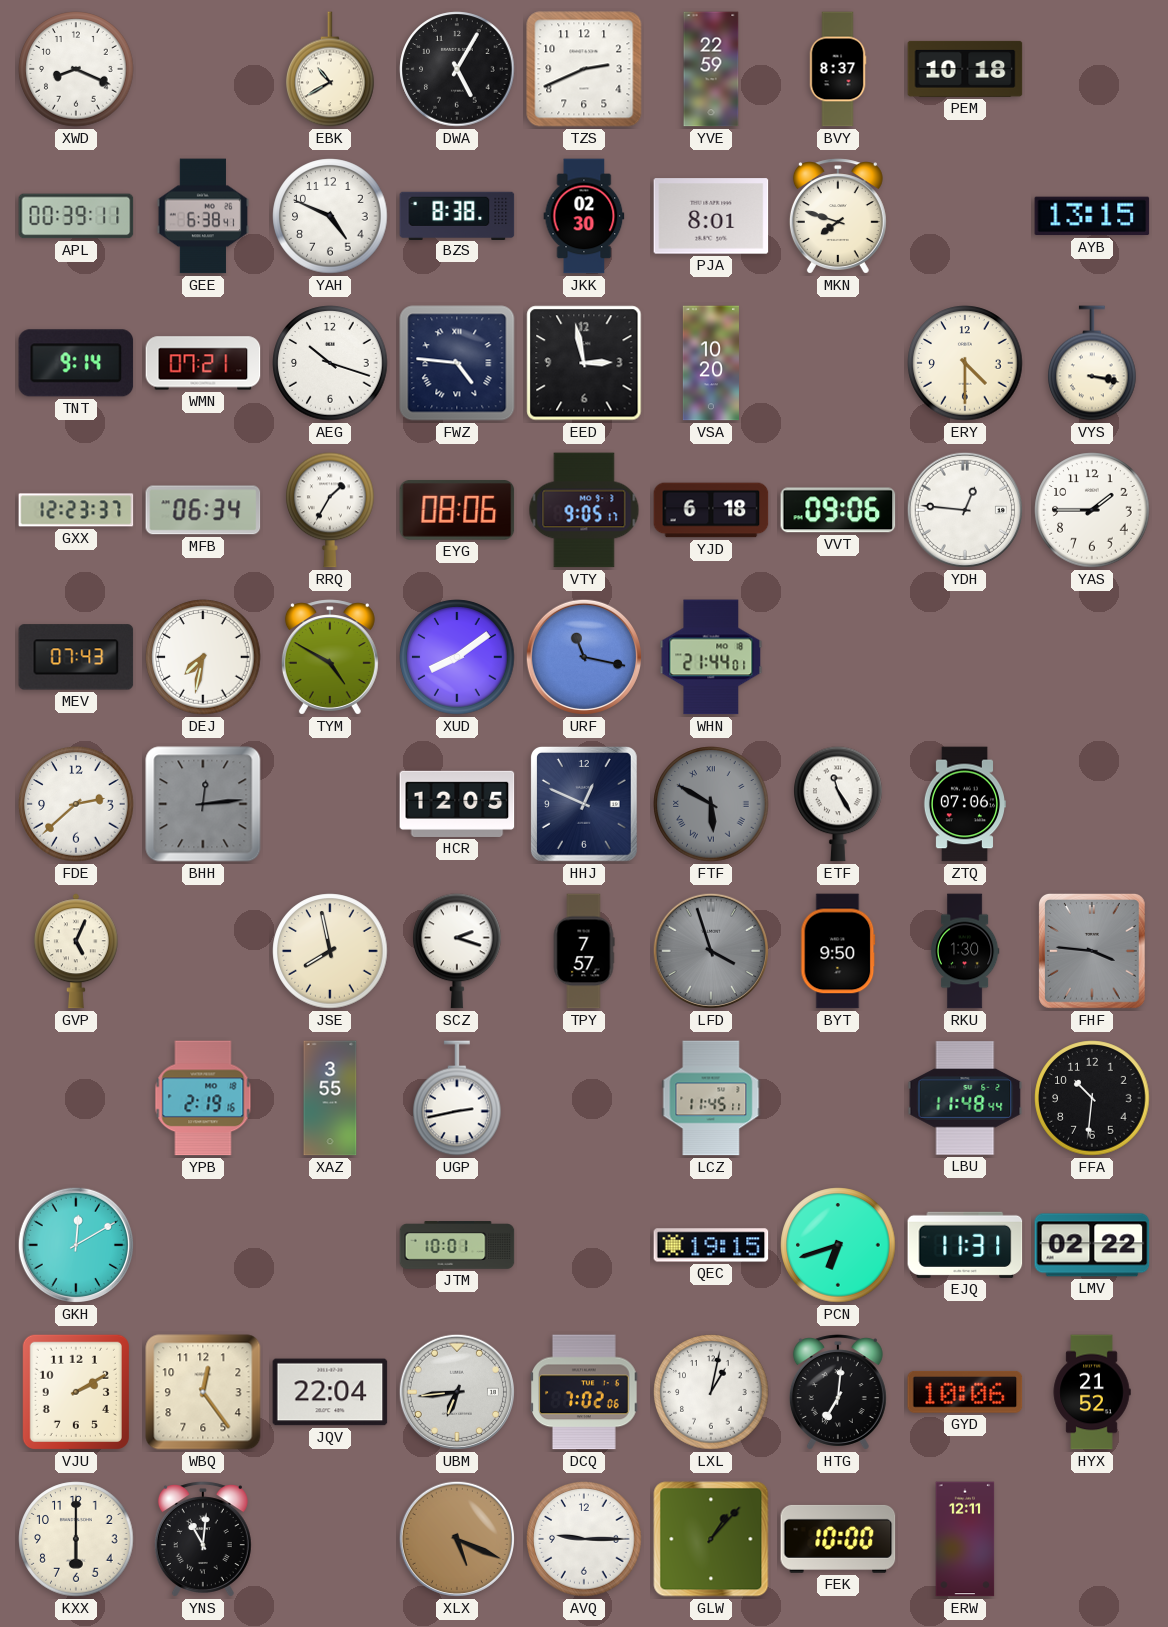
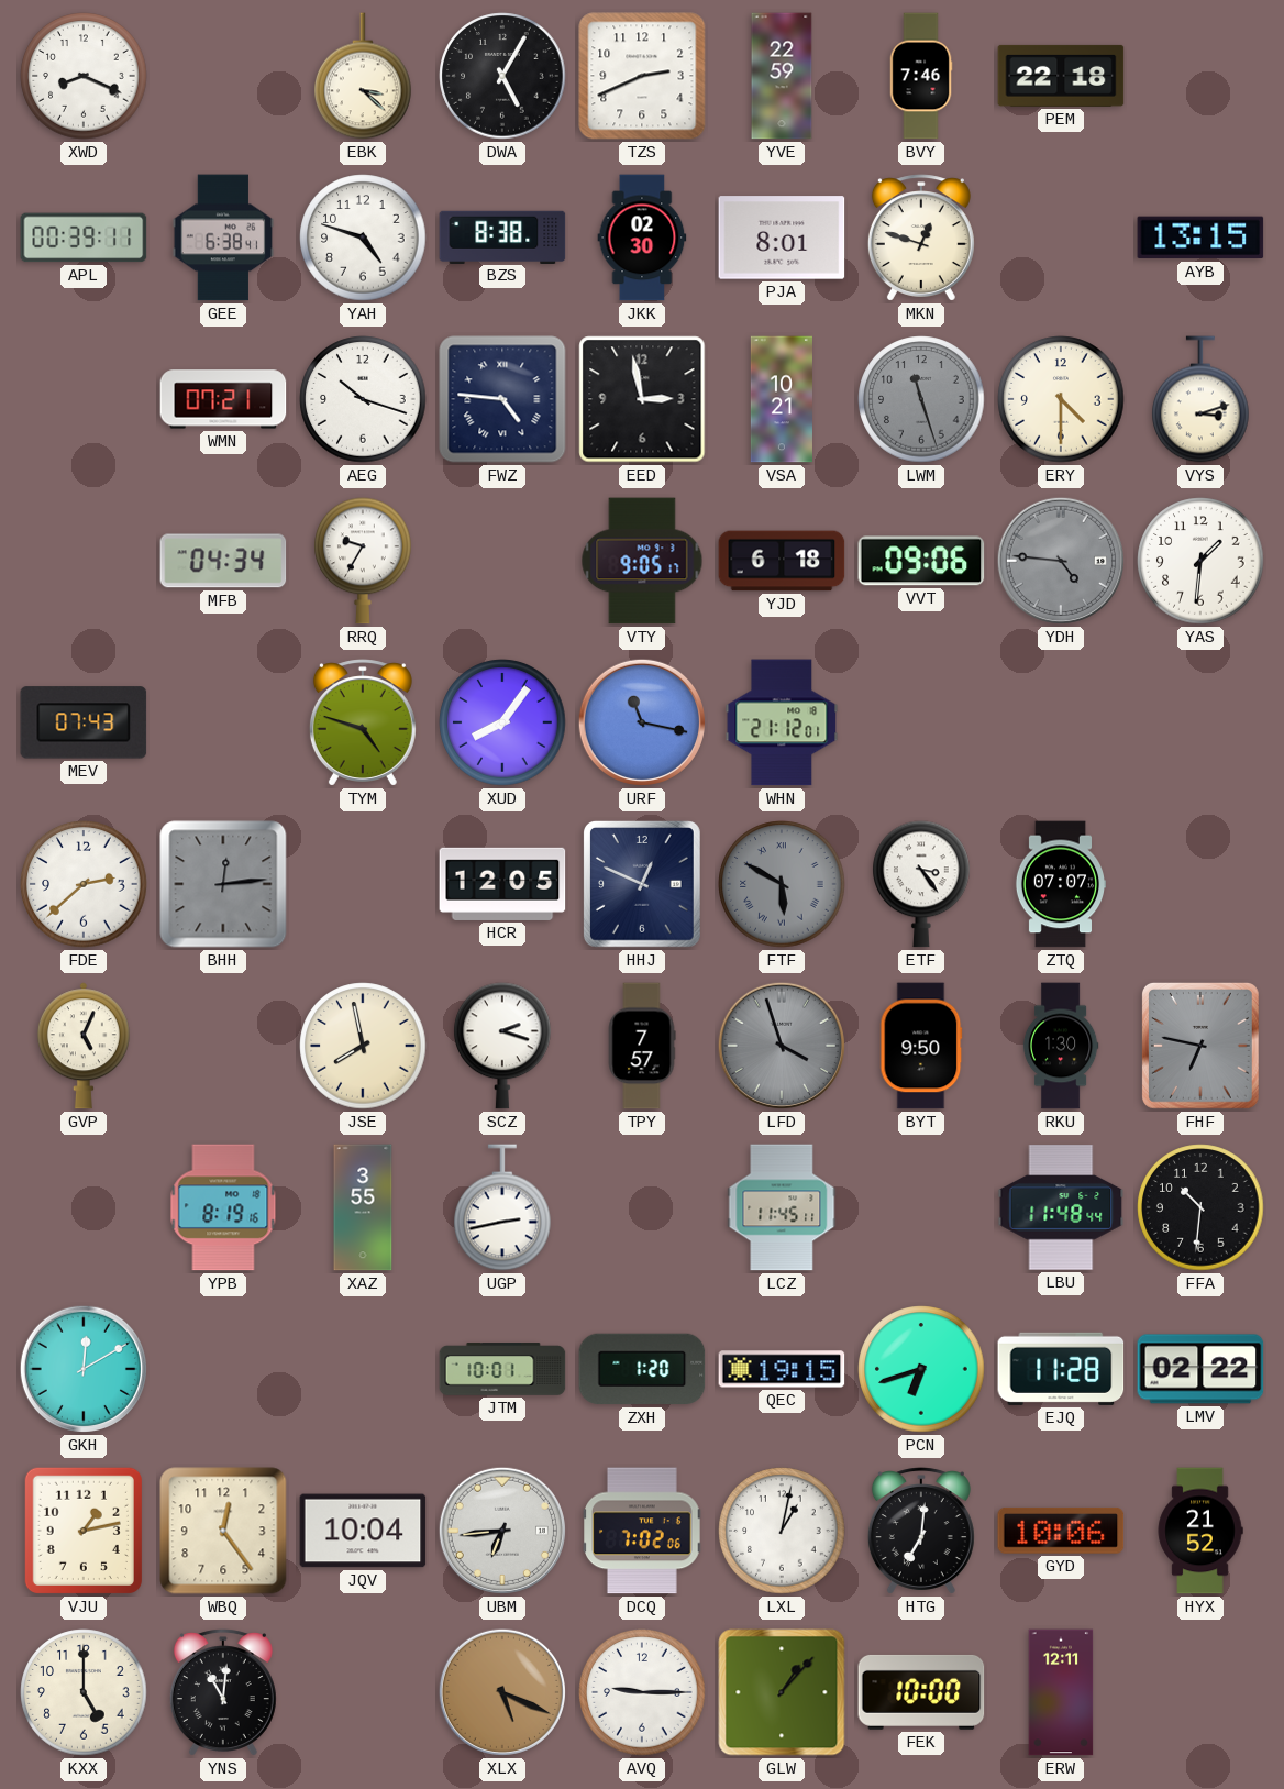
EBK: 10:40 -> 3:22
BVY: 8:37 -> 7:46
PEM: 10:18 -> 22:18
YAH: 4:49 -> 4:48
MKN: 7:48 -> 12:48
TNT: 9:14 -> none
VSA: 10:20 -> 10:21
LWM: none -> 11:27
VYS: 3:17 -> 3:12
GXX: 12:23 -> none
MFB: 06:34 -> 04:34
RRQ: 1:35 -> 9:35
EYG: 08:06 -> none
YDH: 12:46 -> 4:46
YDH dial: white -> grey
YAS: 1:45 -> 1:31
DEJ: 7:32 -> none
TYM: 4:50 -> 4:48
XUD: 8:09 -> 8:06
WHN: 21:44 -> 21:12
ETF: 11:25 -> 3:24
ZTQ: 07:06 -> 07:07
FHF: 3:46 -> 6:47
YPB: 2:19 -> 8:19
ZXH: none -> 1:20
EJQ: 11:31 -> 11:28
VJU: 2:10 -> 1:13
JQV: 22:04 -> 10:04
KXX: 6:00 -> 5:00
